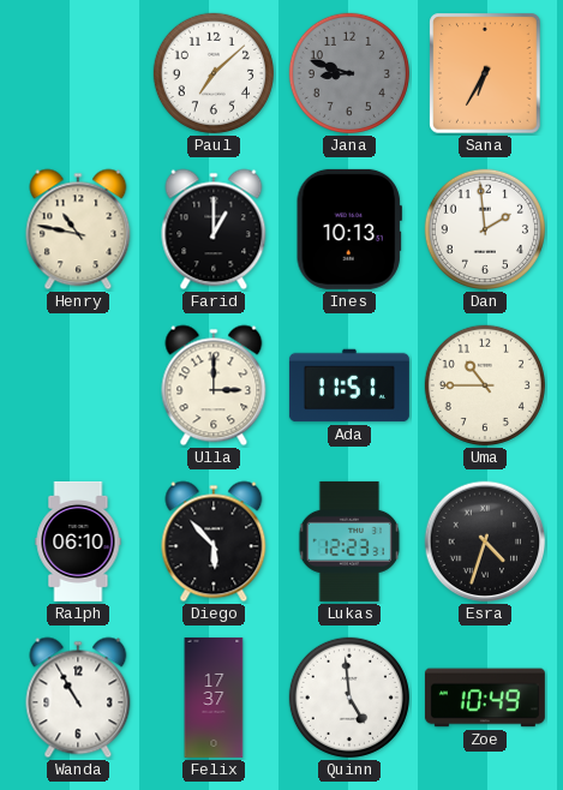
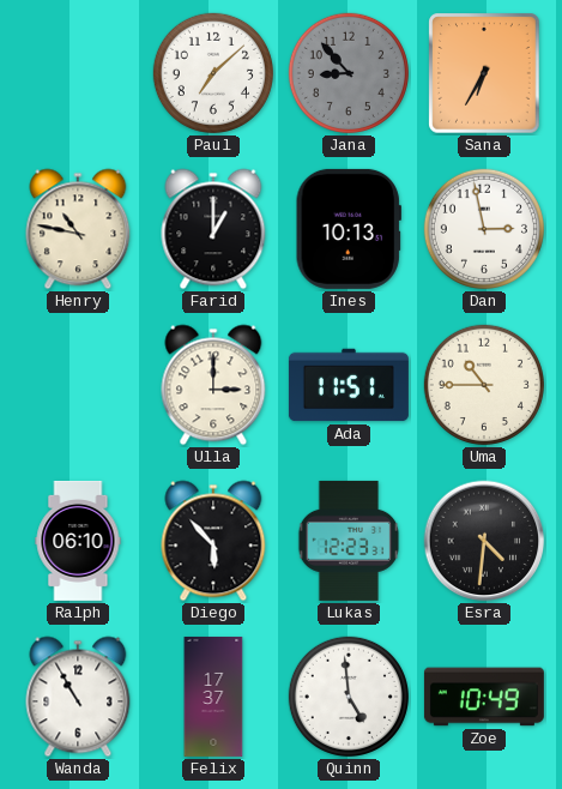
Jana: 8:48 -> 8:53
Dan: 1:59 -> 2:58
Esra: 4:33 -> 4:31
